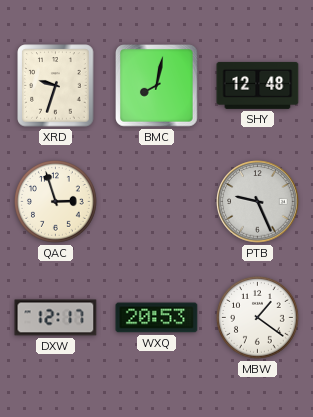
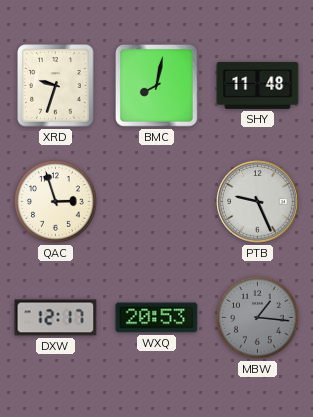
SHY: 12:48 -> 11:48
MBW: 1:21 -> 1:16
MBW dial: white -> grey
